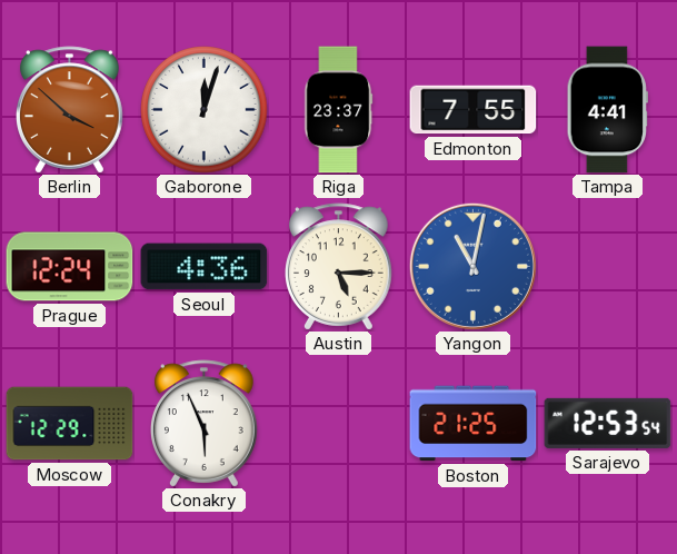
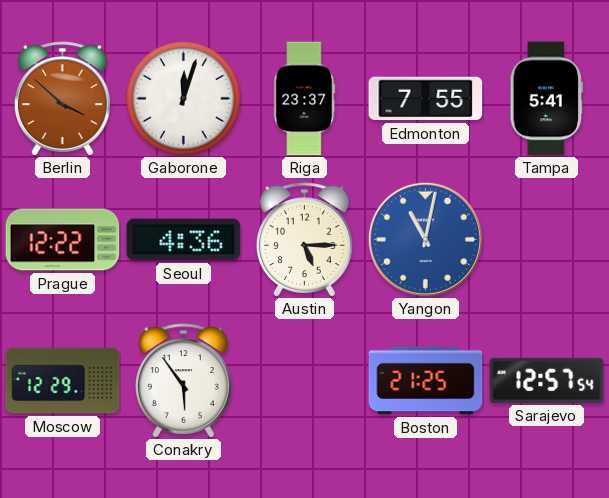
Tampa: 4:41 -> 5:41
Prague: 12:24 -> 12:22
Conakry: 5:56 -> 5:54
Sarajevo: 12:53 -> 12:57
